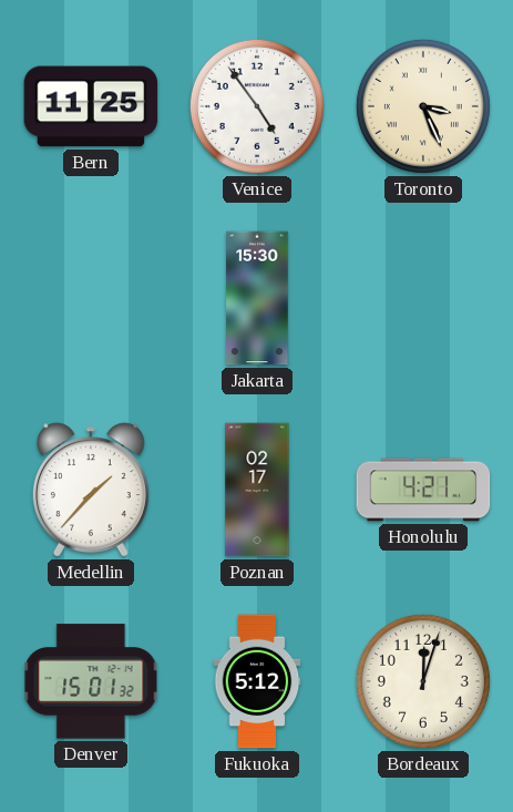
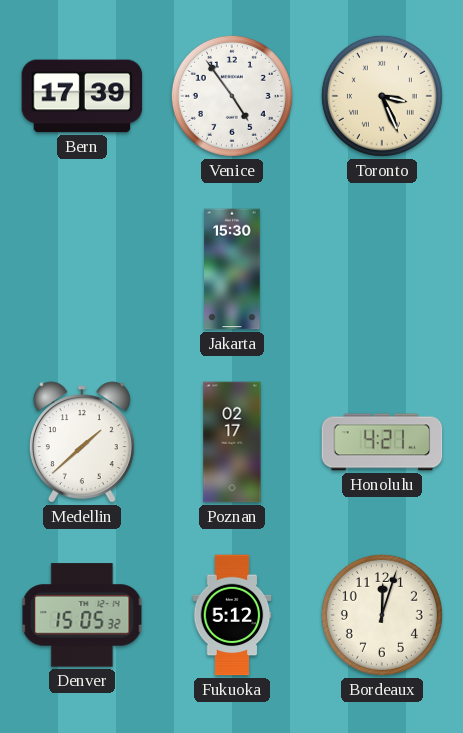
Bern: 11:25 -> 17:39
Medellin: 1:37 -> 1:38
Denver: 15:01 -> 15:05
